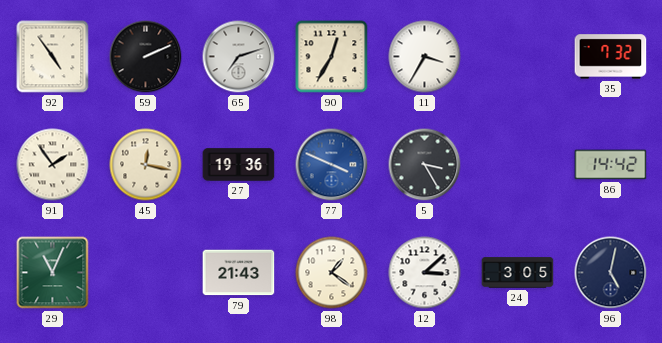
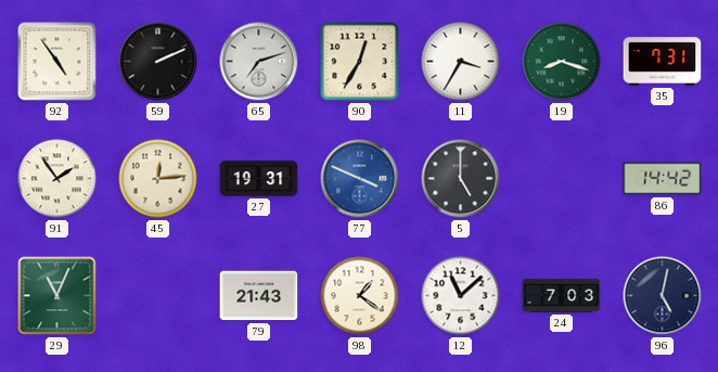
19: none -> 8:18
35: 7:32 -> 7:31
45: 12:17 -> 12:14
27: 19:36 -> 19:31
5: 3:25 -> 5:00
12: 3:08 -> 11:08
24: 3:05 -> 7:03
